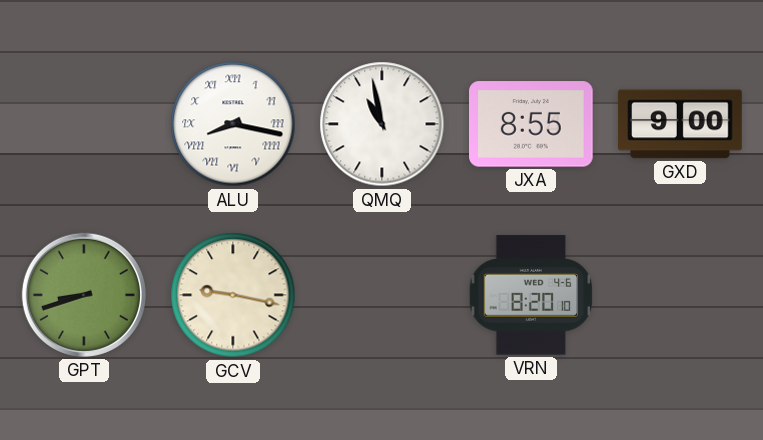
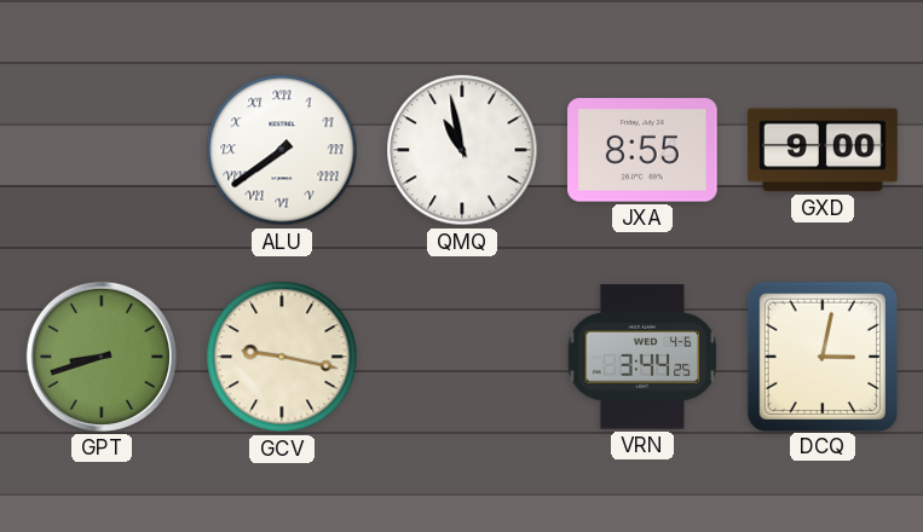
ALU: 8:17 -> 7:39
VRN: 8:20 -> 3:44
DCQ: none -> 3:02
